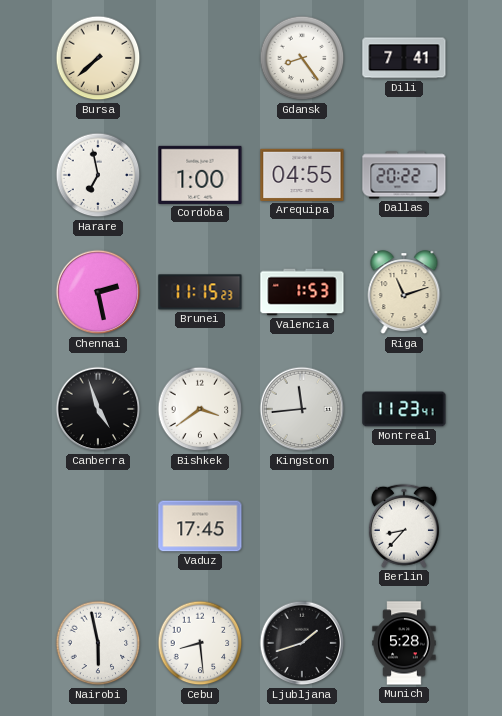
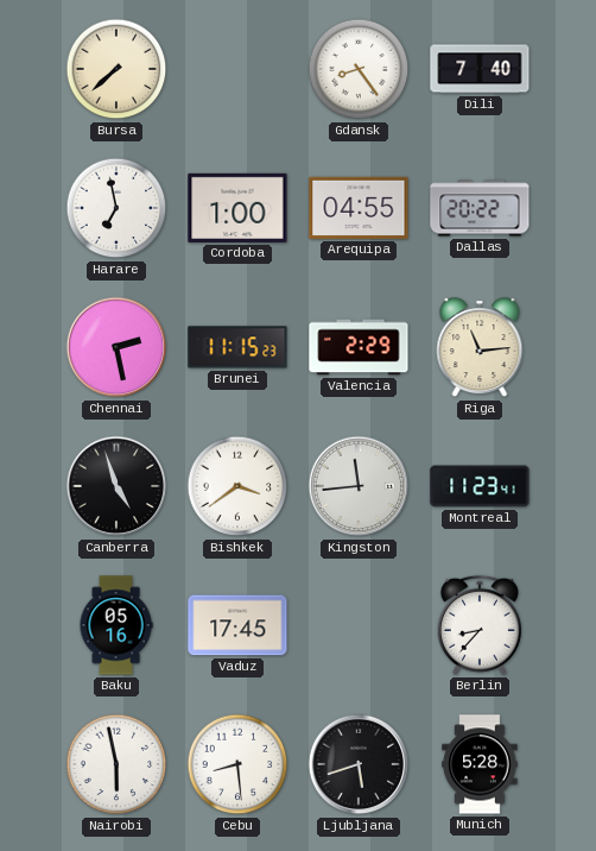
Dili: 7:41 -> 7:40
Valencia: 1:53 -> 2:29
Riga: 11:12 -> 11:14
Baku: none -> 05:16
Ljubljana: 1:42 -> 5:42
